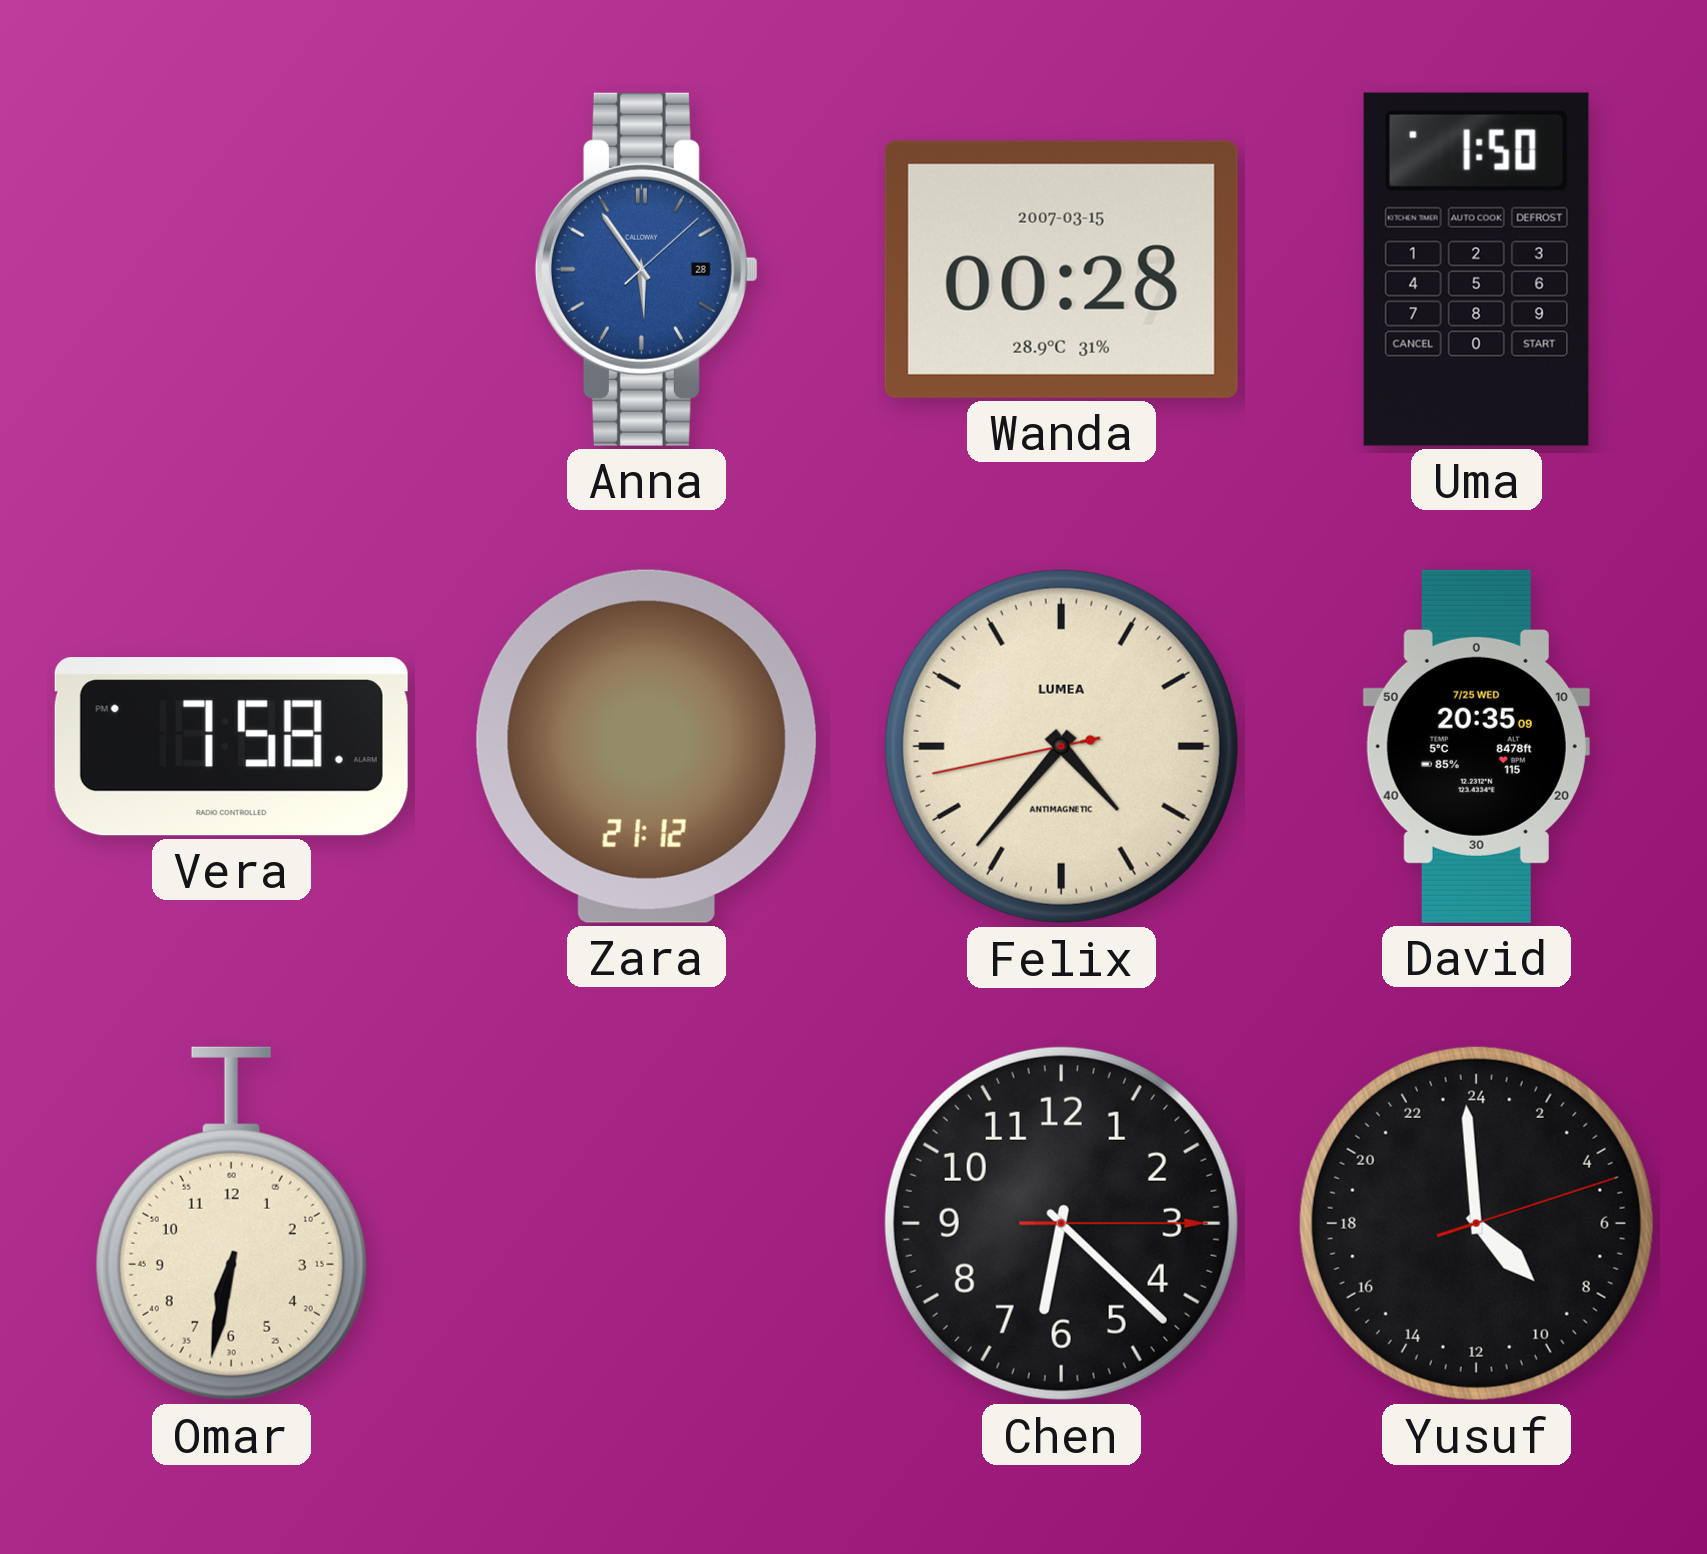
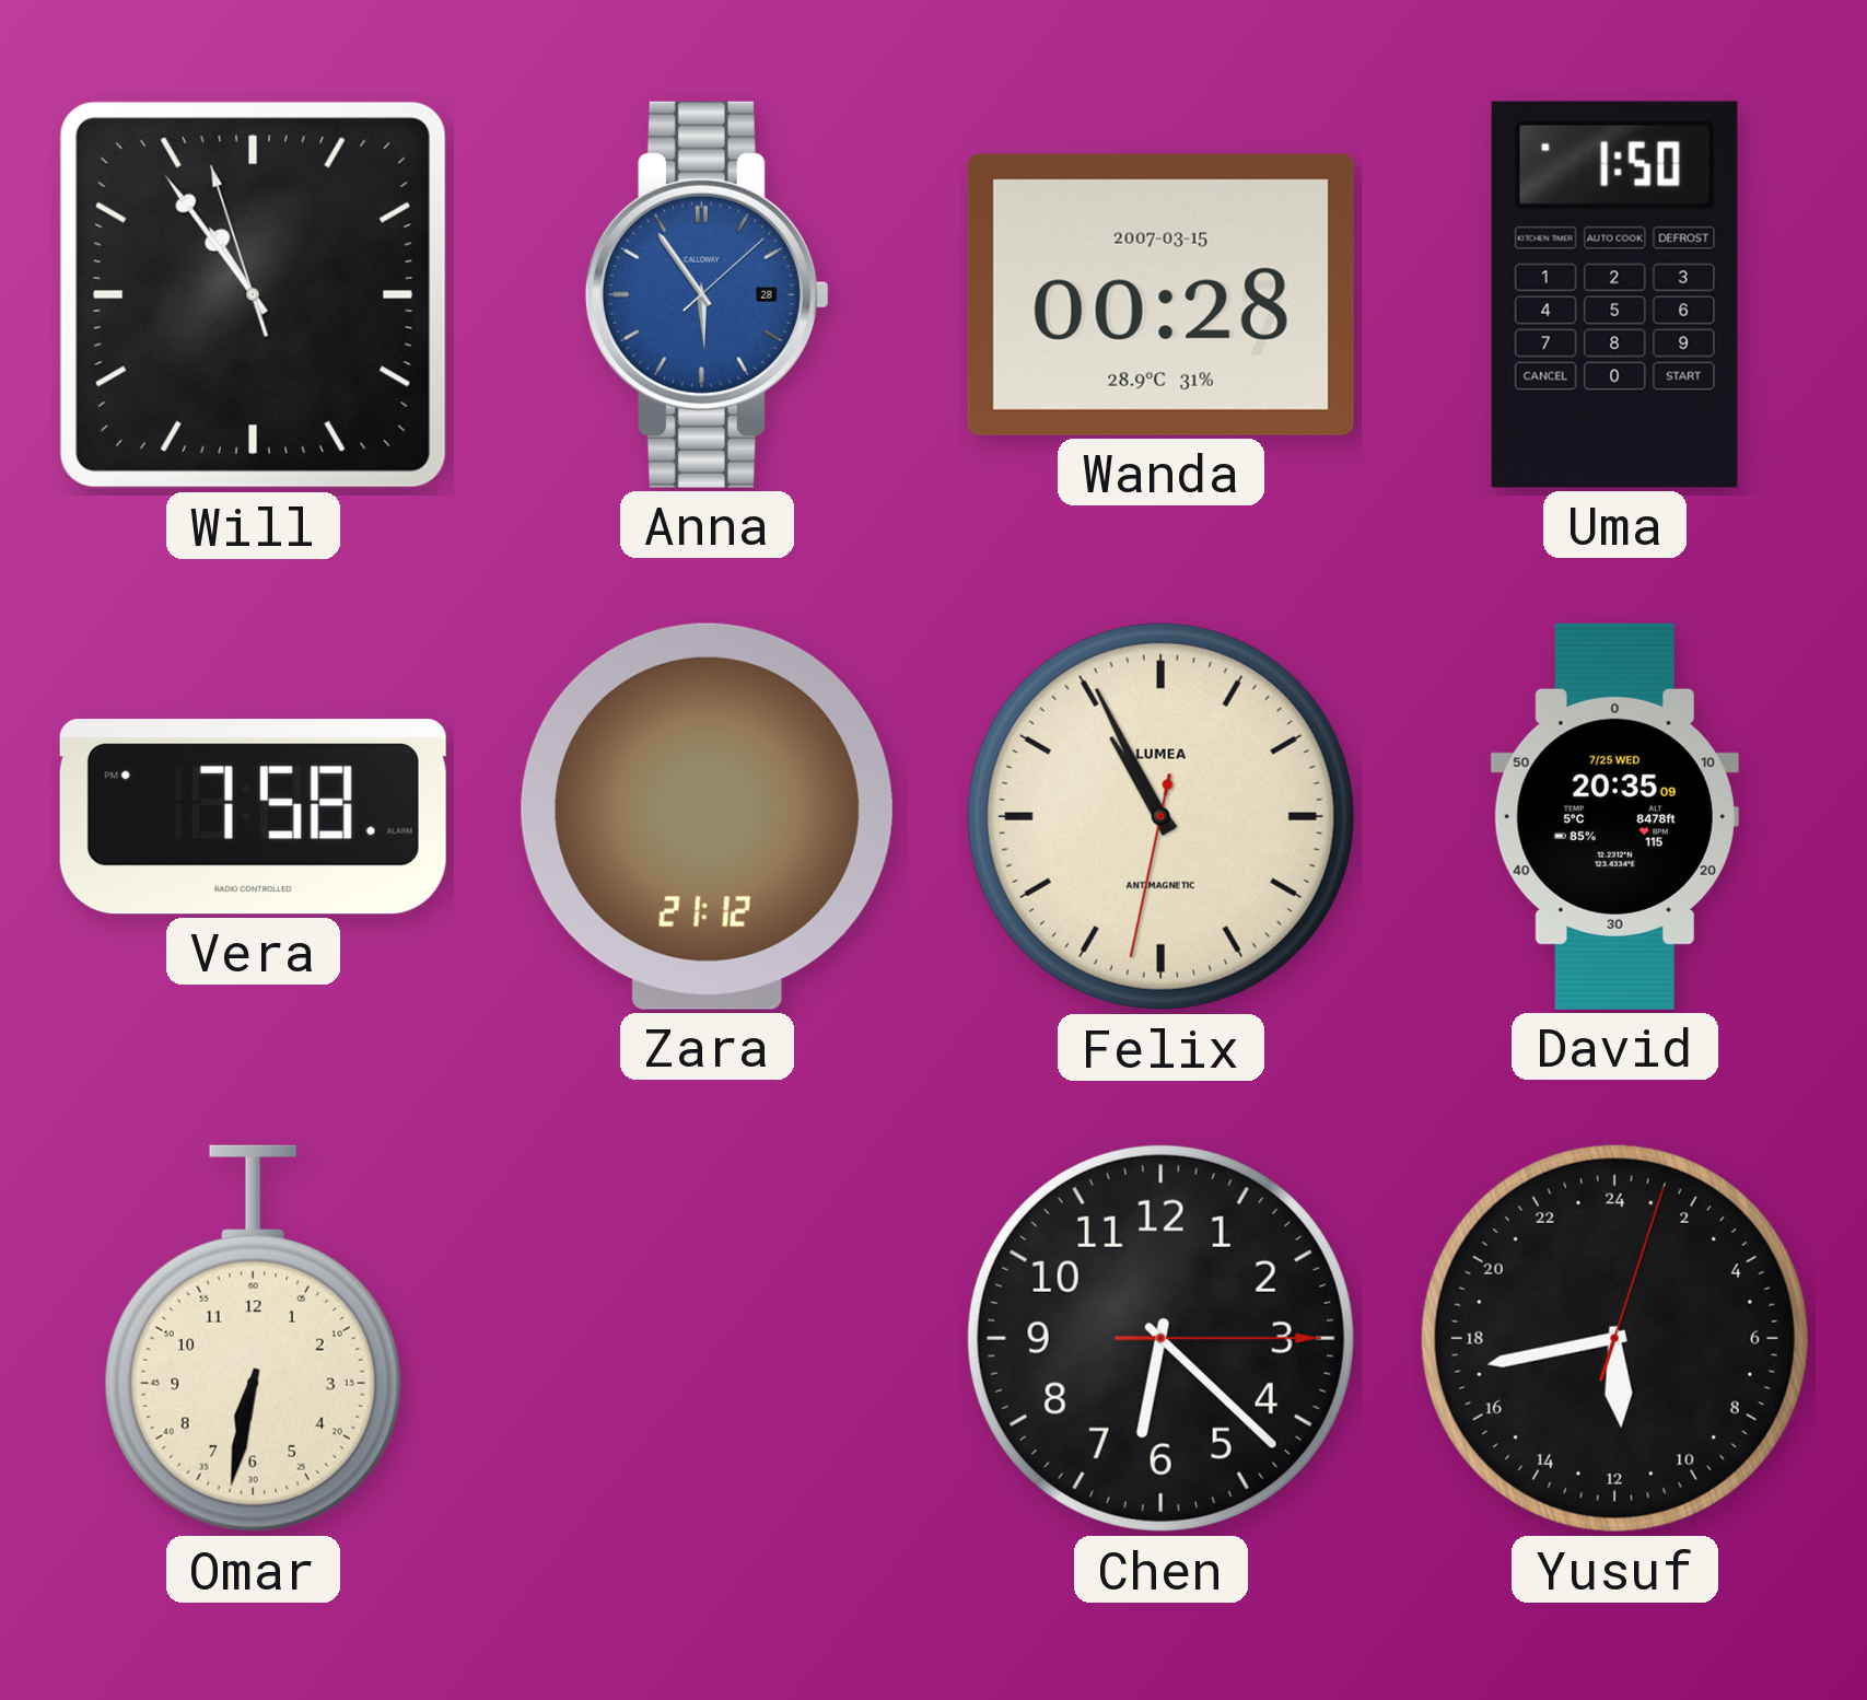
Will: none -> 10:53
Felix: 4:36 -> 10:55
Yusuf: 8:59 -> 11:43
